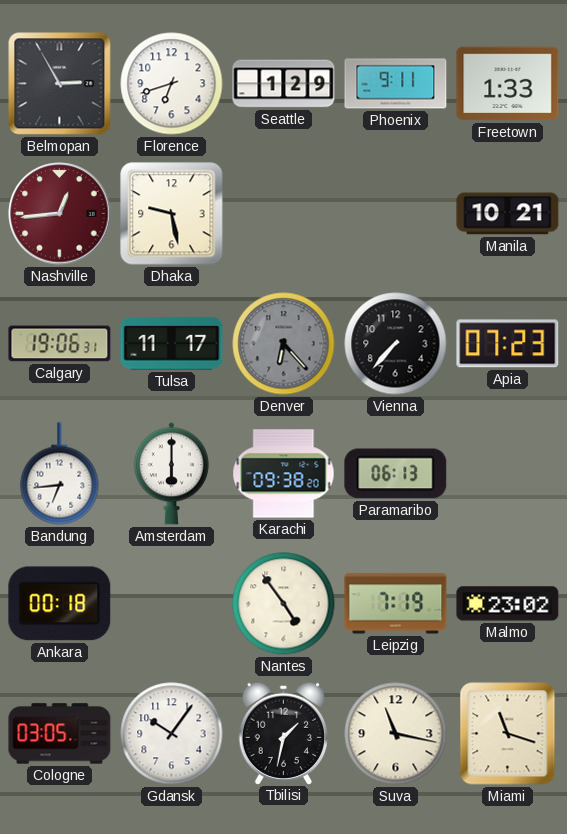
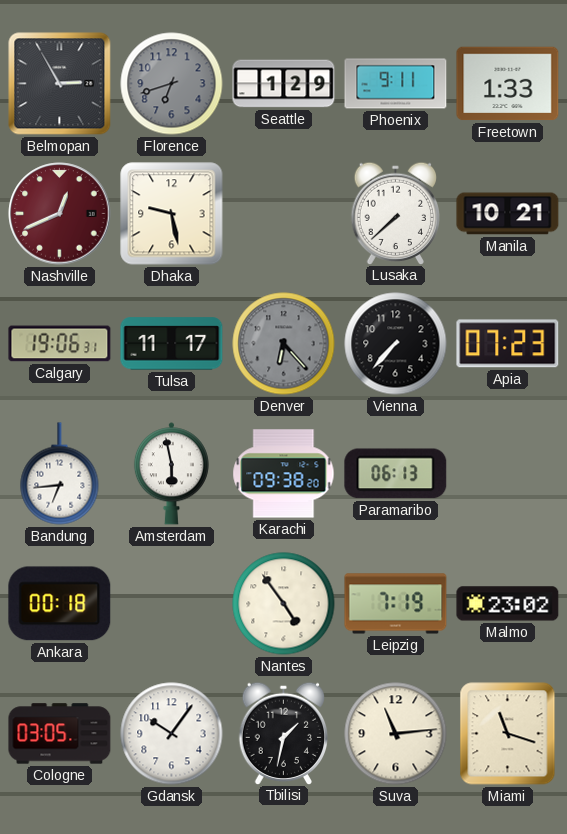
Florence dial: white -> grey
Nashville: 12:44 -> 12:41
Lusaka: none -> 7:38
Amsterdam: 6:00 -> 5:58
Suva: 11:17 -> 11:14
